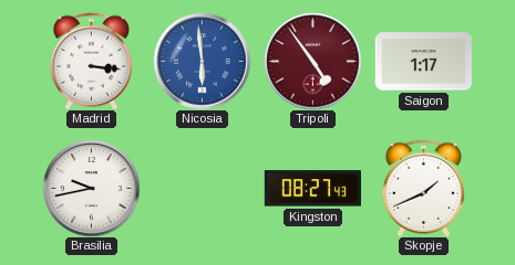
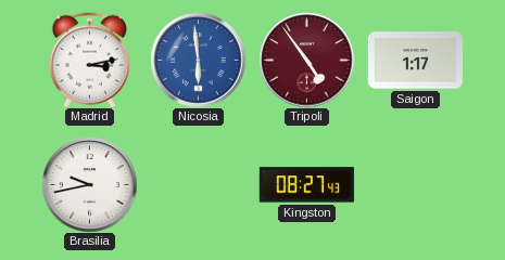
Madrid: 3:16 -> 3:13
Skopje: 1:41 -> none
